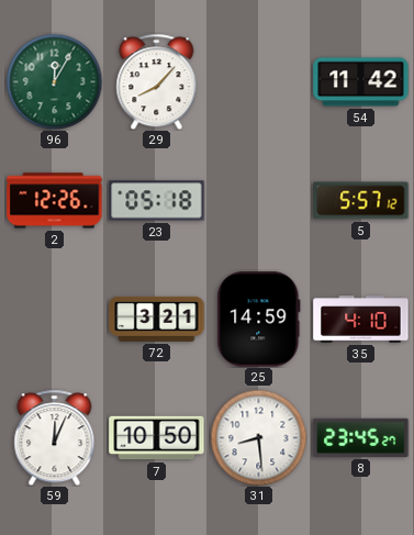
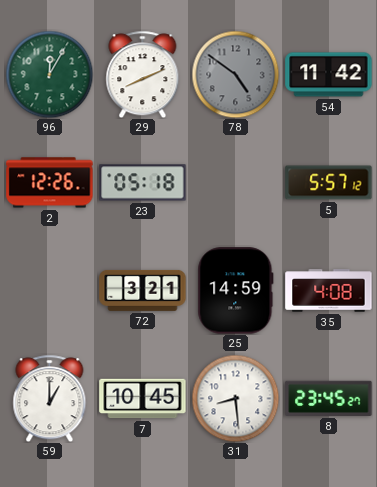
29: 8:07 -> 8:11
78: none -> 4:51
35: 4:10 -> 4:08
59: 12:04 -> 1:00
7: 10:50 -> 10:45
